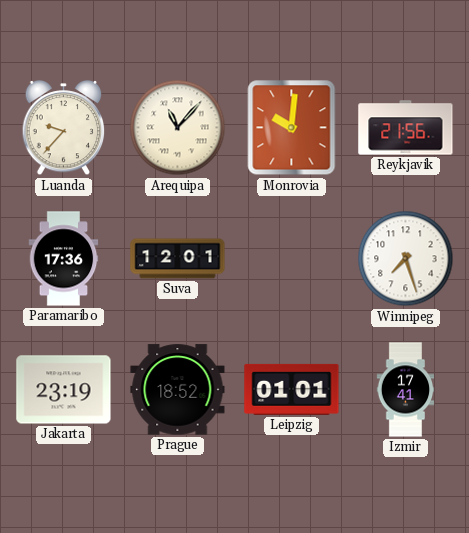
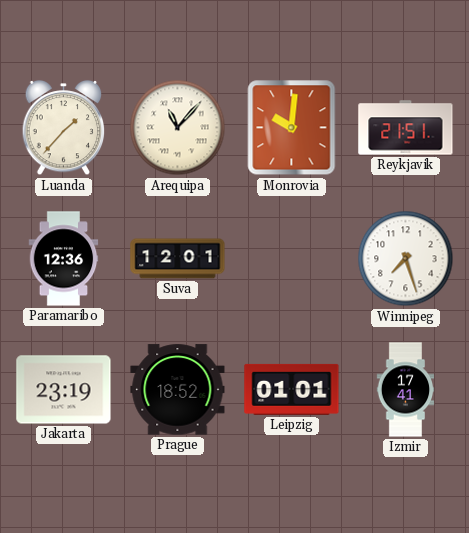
Luanda: 9:37 -> 1:37
Reykjavik: 21:56 -> 21:51
Paramaribo: 17:36 -> 12:36
